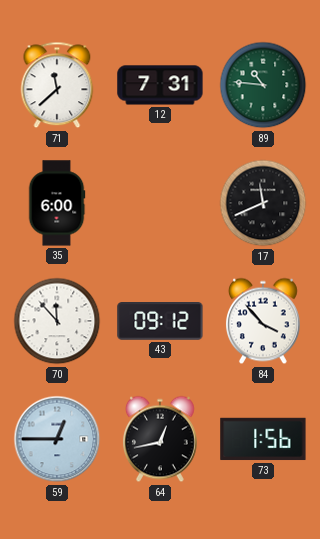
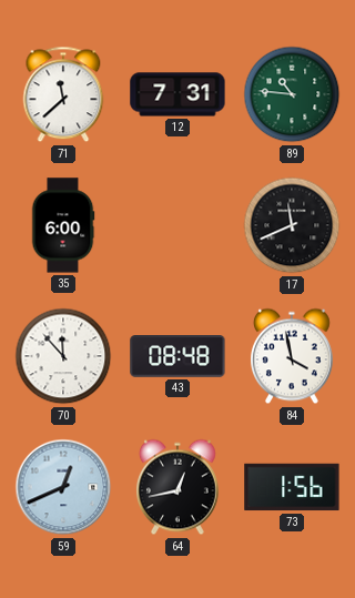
43: 09:12 -> 08:48
84: 3:53 -> 3:58
59: 12:45 -> 12:41
